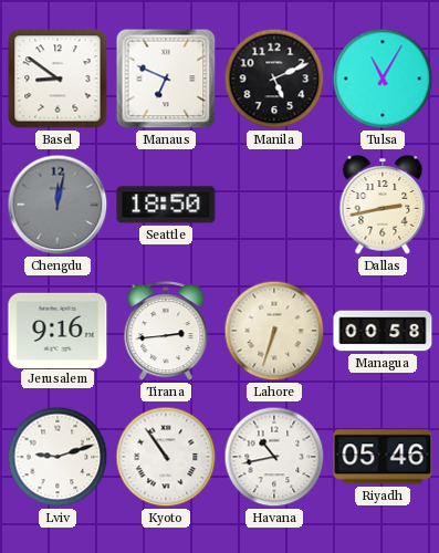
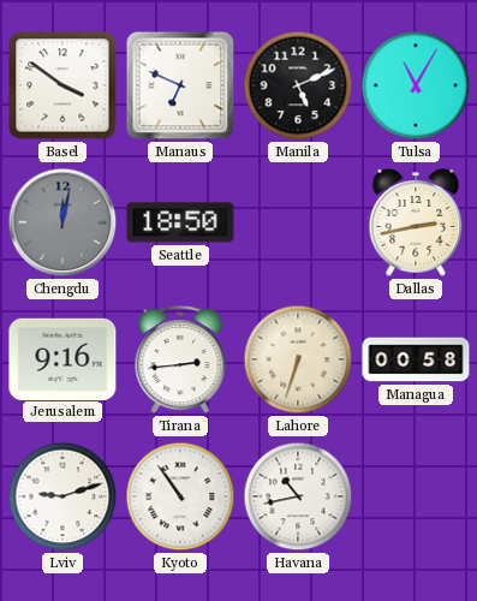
Basel: 8:51 -> 3:51
Riyadh: 05:46 -> none
